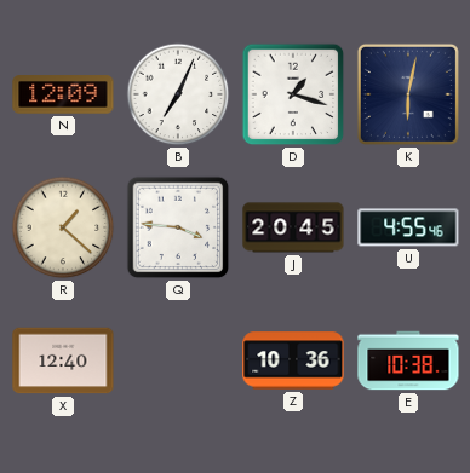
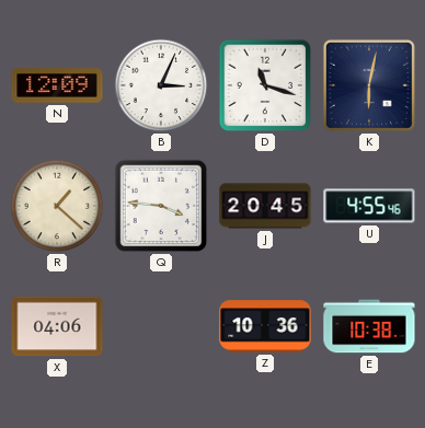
B: 7:04 -> 3:04
D: 1:18 -> 11:18
X: 12:40 -> 04:06
